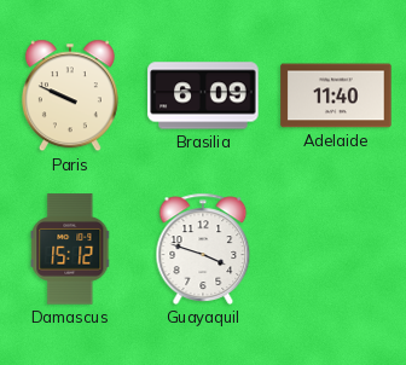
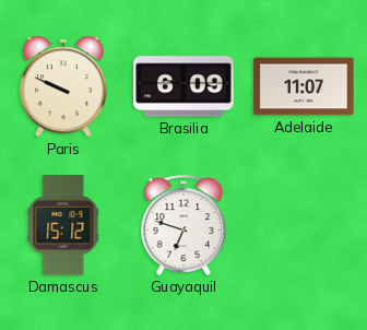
Adelaide: 11:40 -> 11:07
Guayaquil: 3:48 -> 6:48
